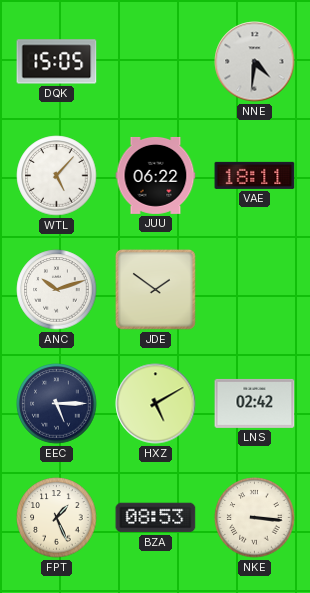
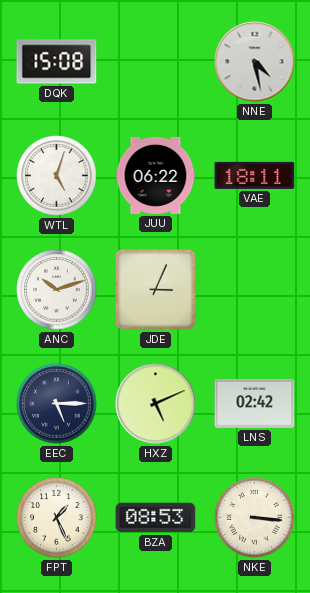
DQK: 15:05 -> 15:08
NNE: 4:31 -> 4:28
WTL: 5:07 -> 5:03
JDE: 1:51 -> 3:04
HXZ: 5:10 -> 5:11
